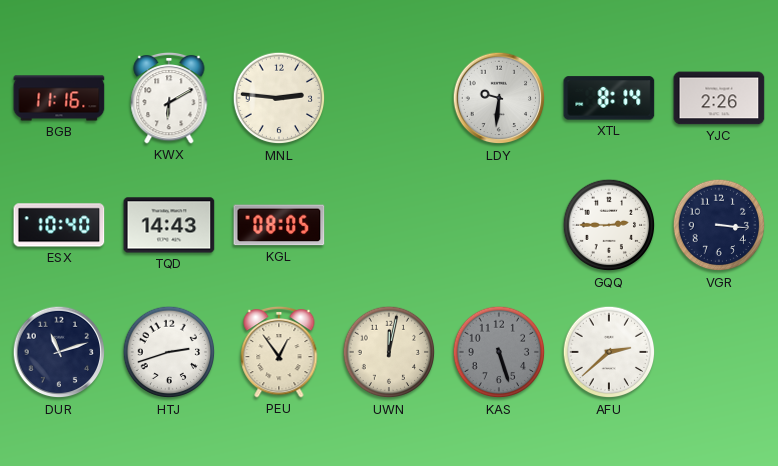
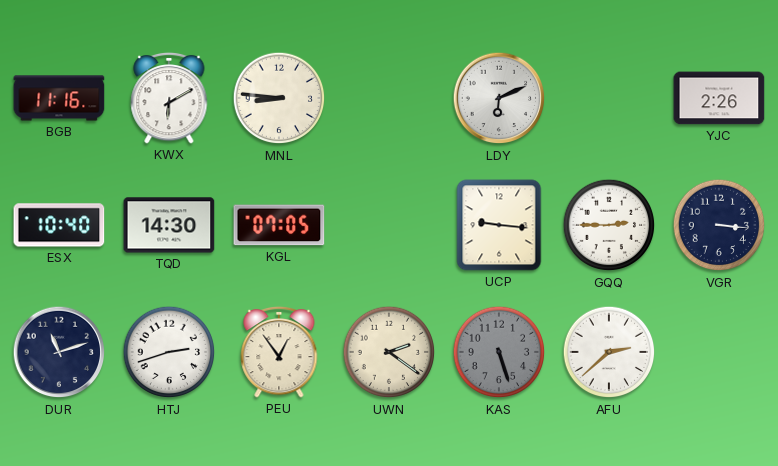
MNL: 2:46 -> 8:46
LDY: 9:31 -> 6:11
XTL: 8:14 -> none
TQD: 14:43 -> 14:30
KGL: 08:05 -> 07:05
UCP: none -> 9:16
UWN: 12:02 -> 2:21
